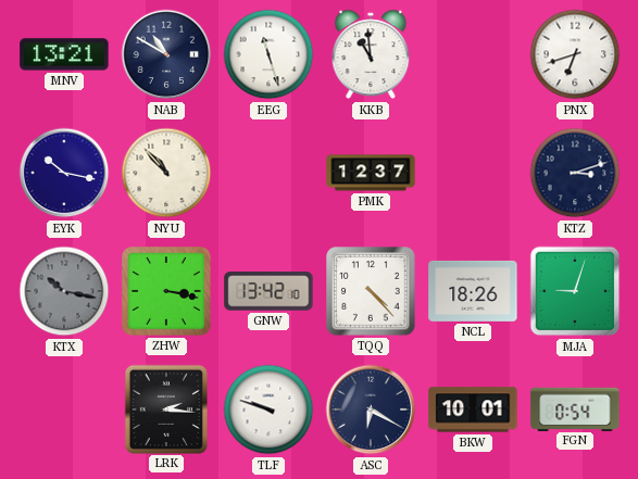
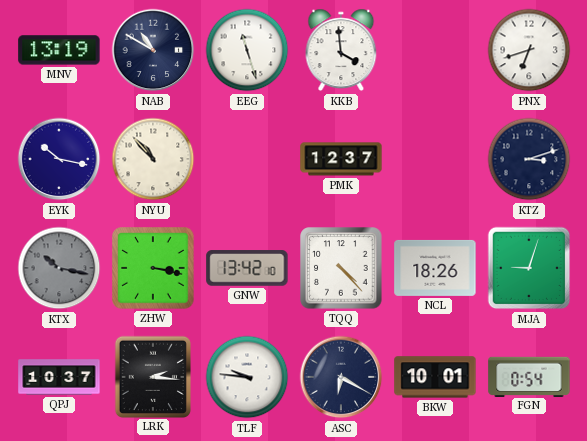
MNV: 13:21 -> 13:19
KKB: 10:59 -> 3:59
QPJ: none -> 10:37
TLF: 9:48 -> 9:46
